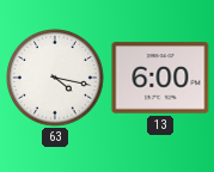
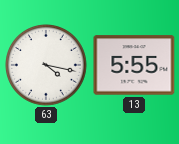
13: 6:00 -> 5:55
